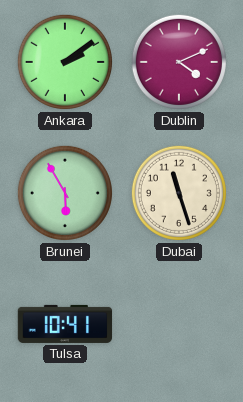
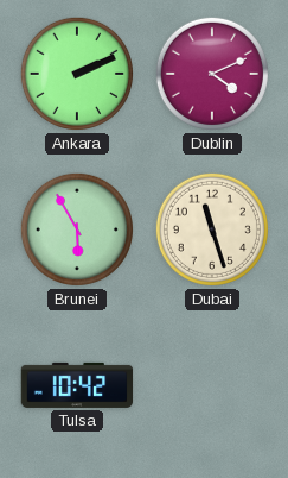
Ankara: 2:09 -> 2:11
Tulsa: 10:41 -> 10:42
